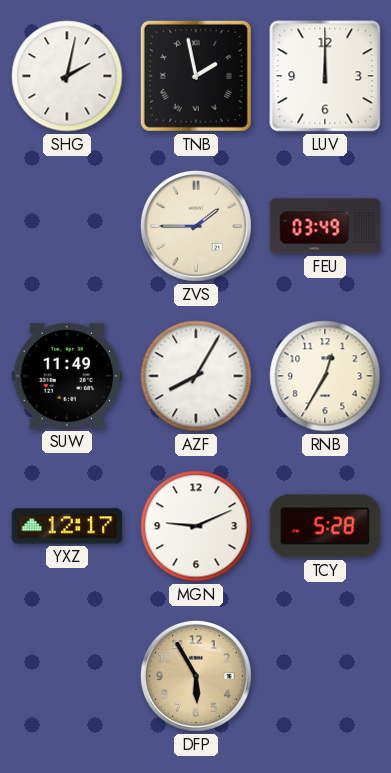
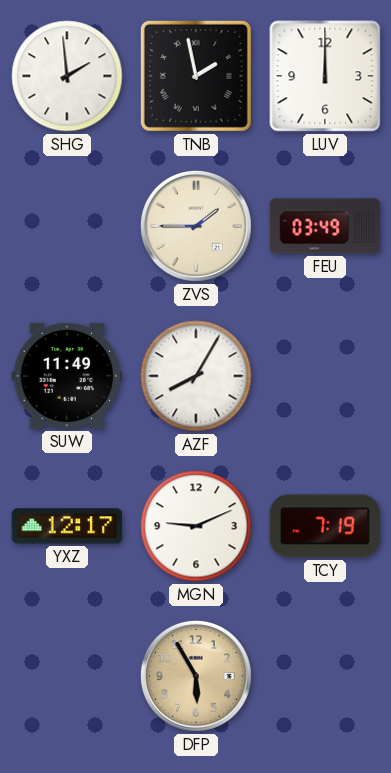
SHG: 2:02 -> 1:59
RNB: 12:35 -> none
TCY: 5:28 -> 7:19
